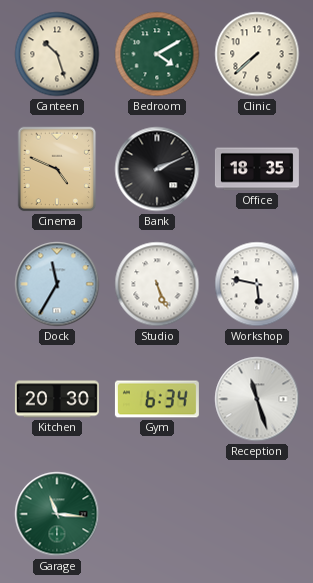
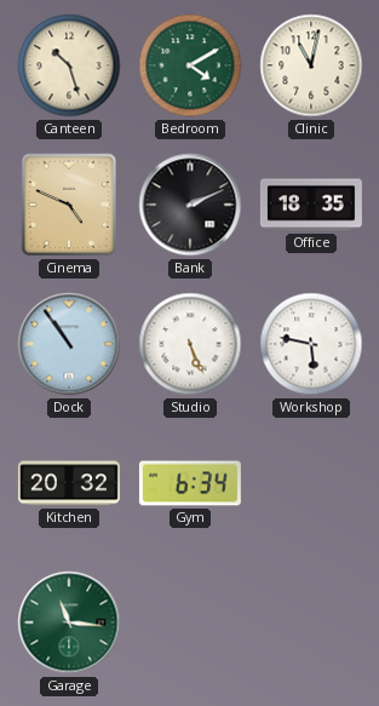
Clinic: 7:38 -> 11:02
Dock: 11:35 -> 10:54
Kitchen: 20:30 -> 20:32
Reception: 11:27 -> none
